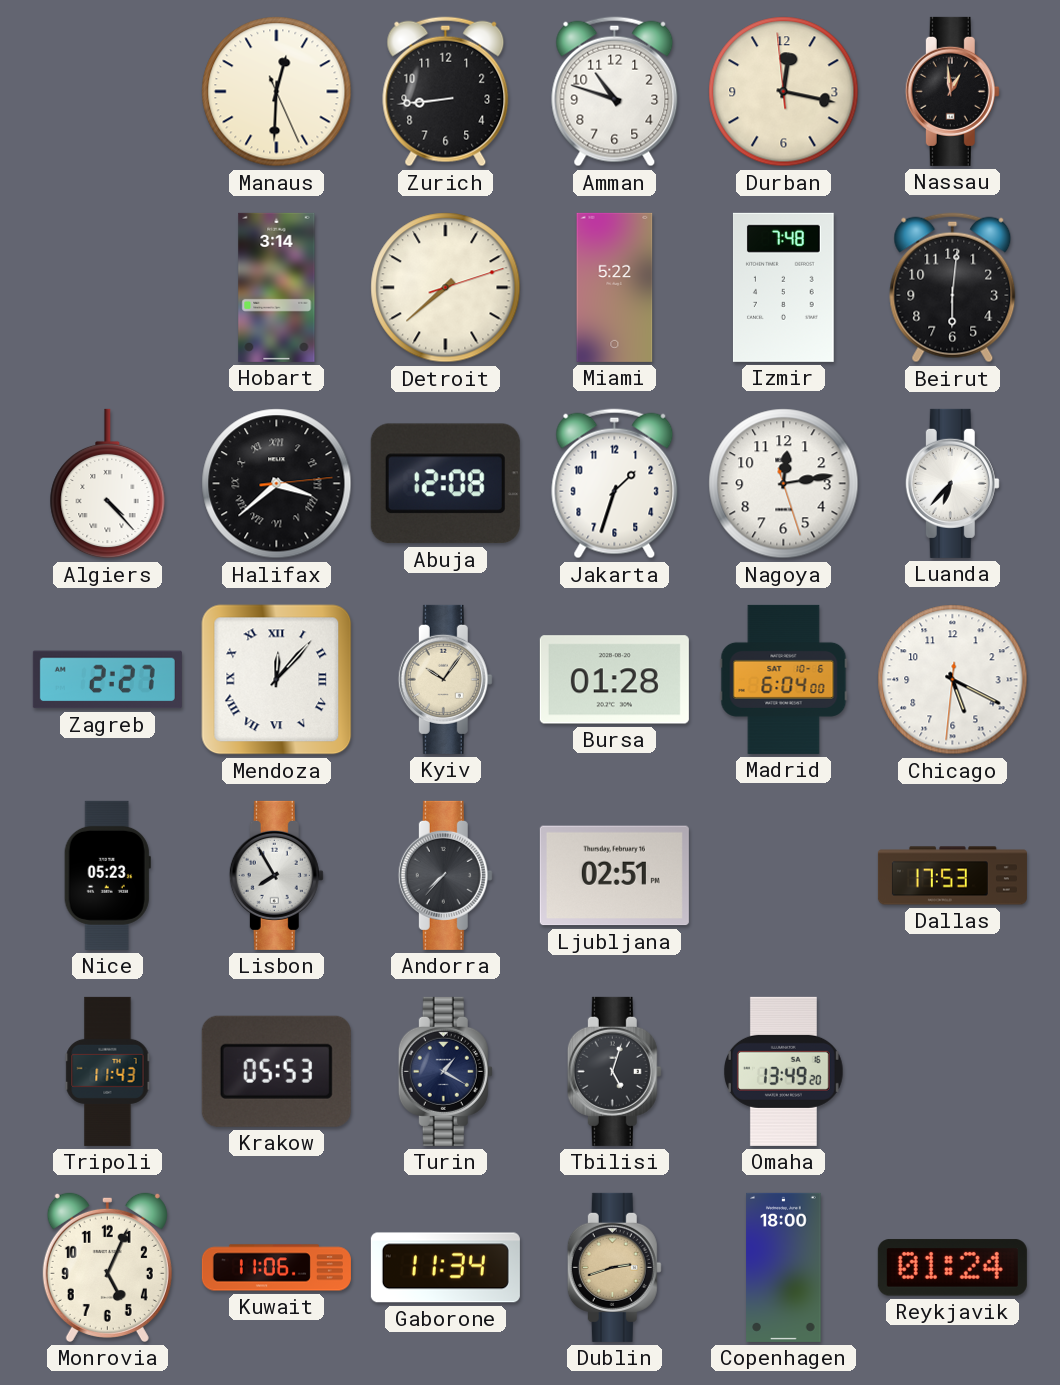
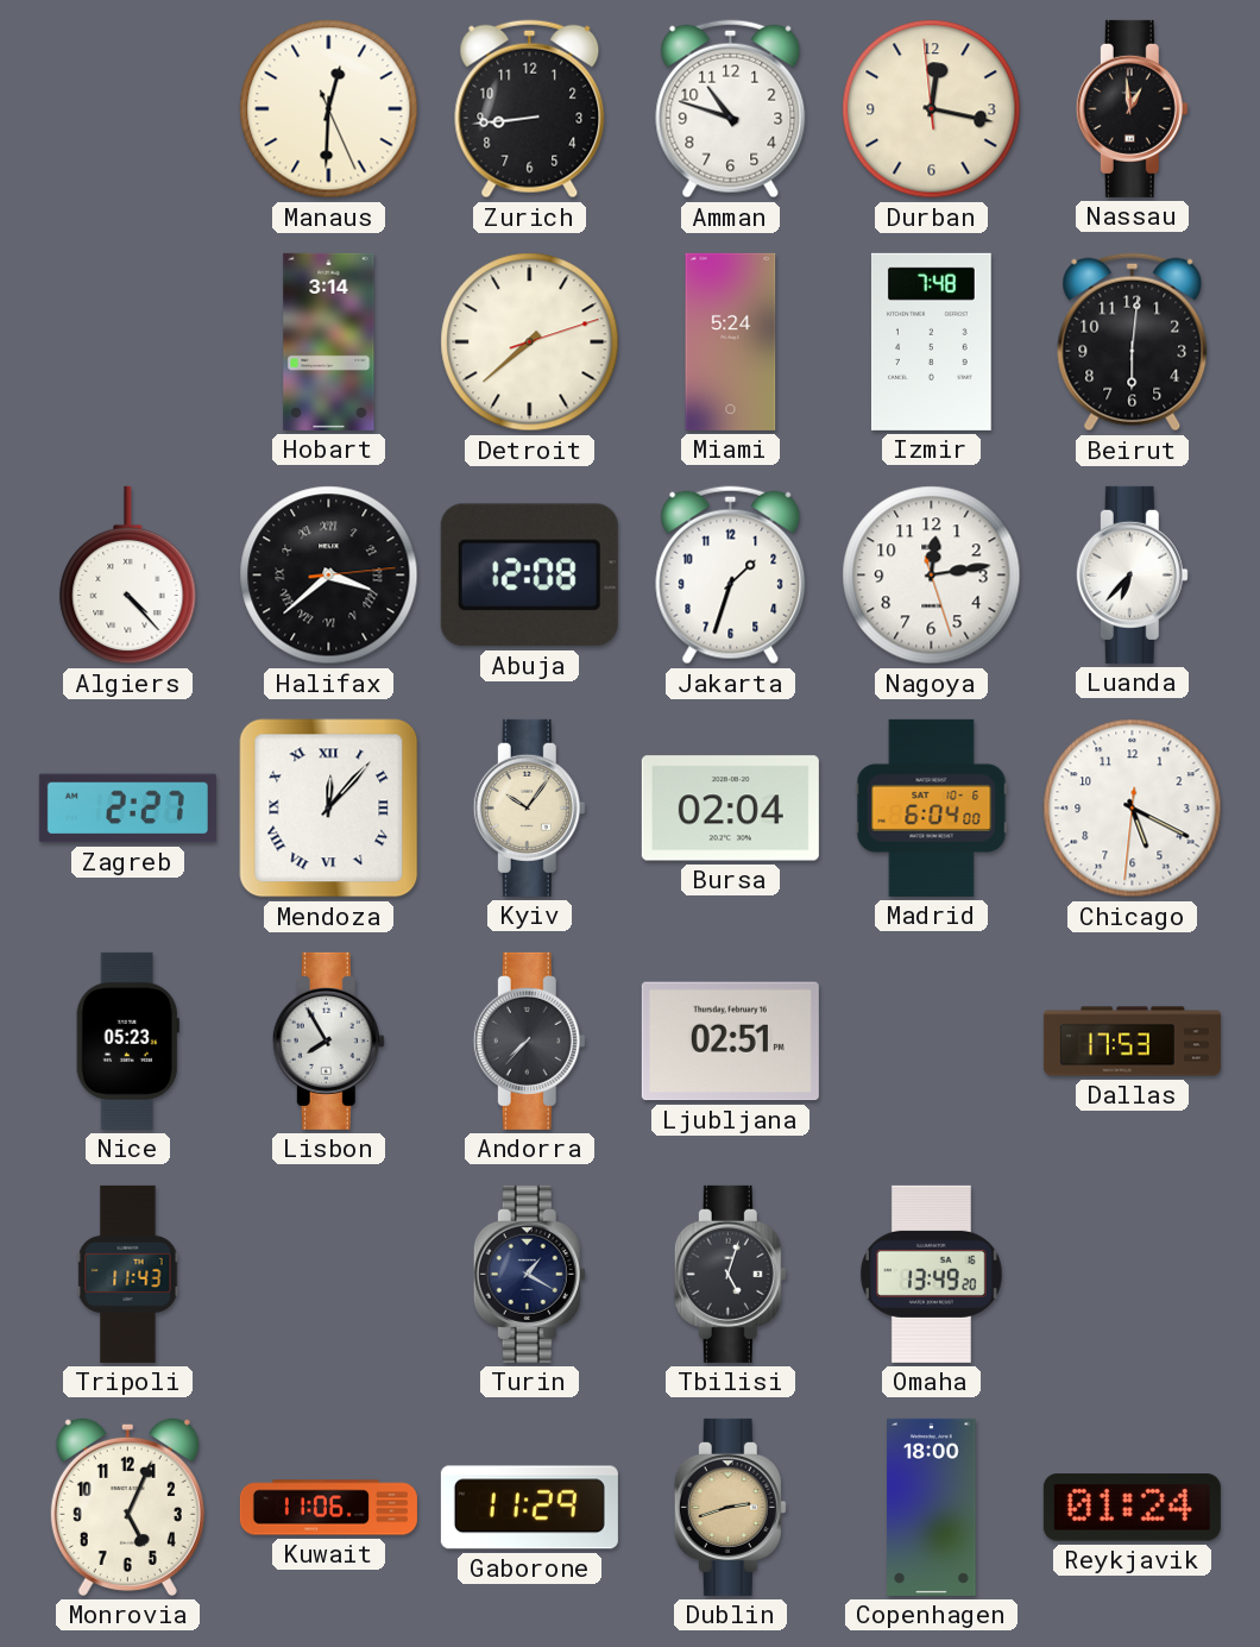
Miami: 5:22 -> 5:24
Bursa: 01:28 -> 02:04
Krakow: 05:53 -> none
Gaborone: 11:34 -> 11:29
